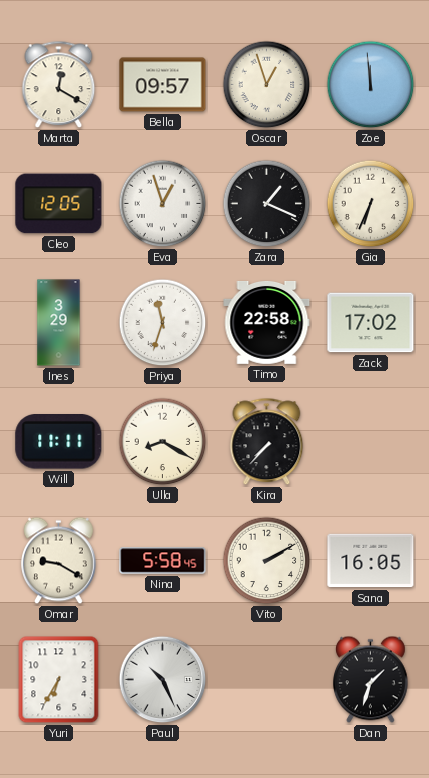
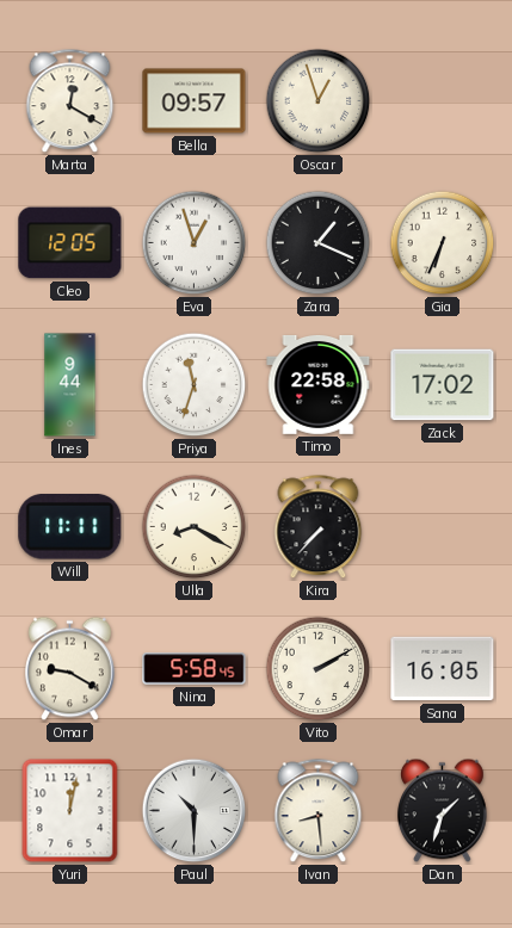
Zoe: 11:59 -> none
Ines: 3:29 -> 9:44
Yuri: 6:35 -> 12:02
Paul: 10:26 -> 10:30
Ivan: none -> 8:29
